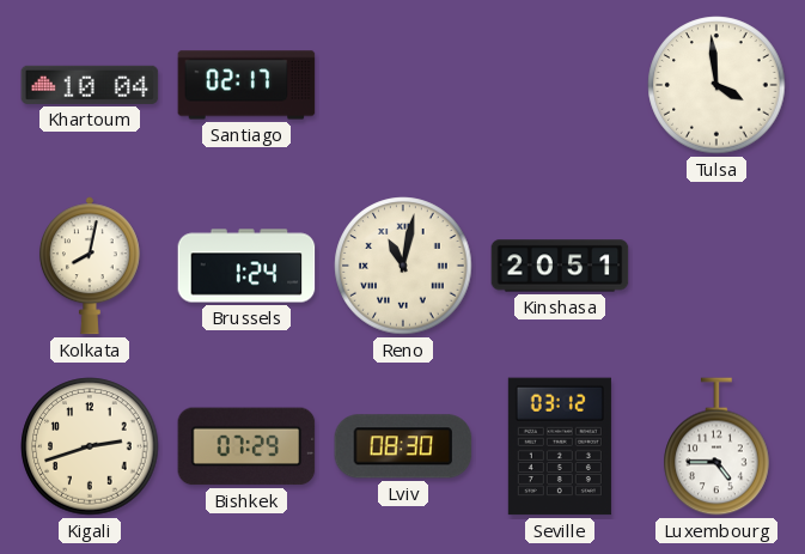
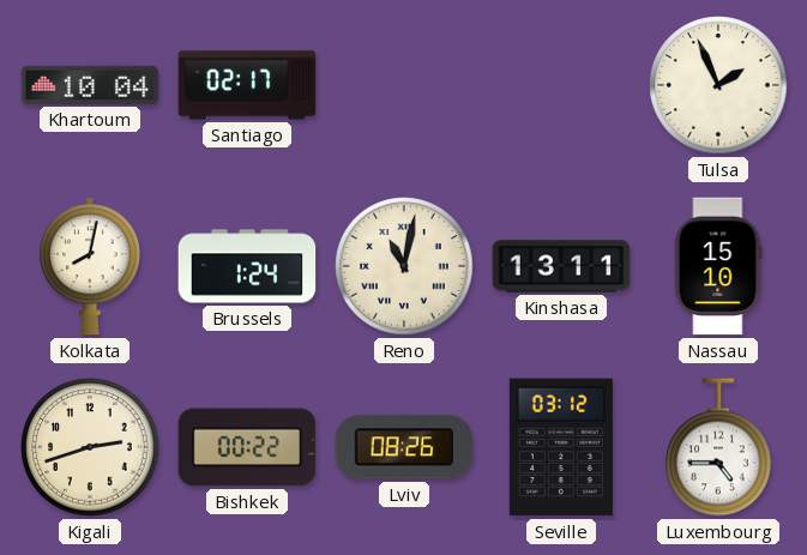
Tulsa: 3:59 -> 1:56
Kinshasa: 20:51 -> 13:11
Nassau: none -> 15:10
Bishkek: 07:29 -> 00:22
Lviv: 08:30 -> 08:26
